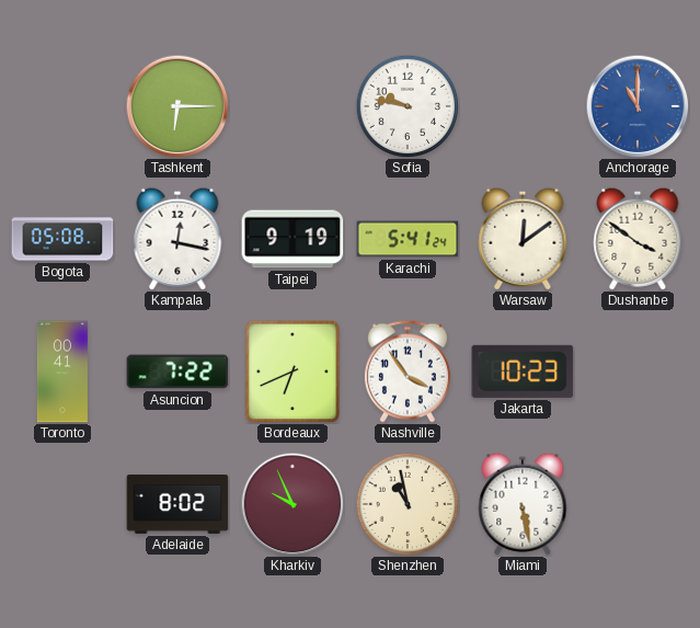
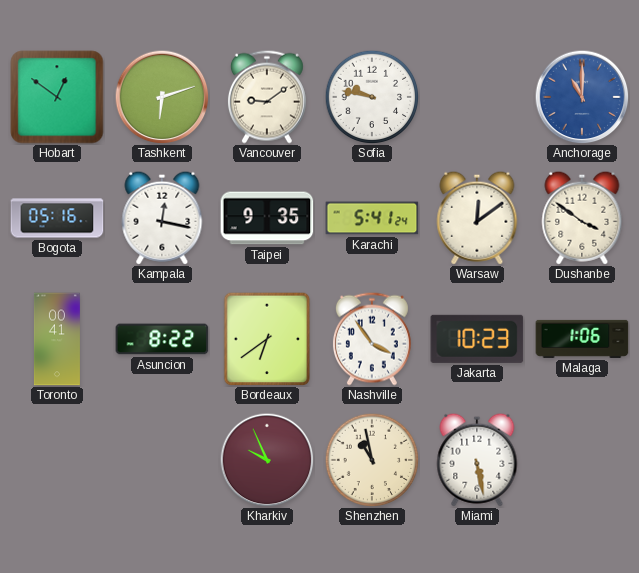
Hobart: none -> 12:51
Tashkent: 6:15 -> 6:12
Vancouver: none -> 9:09
Bogota: 05:08 -> 05:16
Taipei: 9:19 -> 9:35
Asuncion: 7:22 -> 8:22
Bordeaux: 6:41 -> 6:39
Malaga: none -> 1:06
Adelaide: 8:02 -> none
